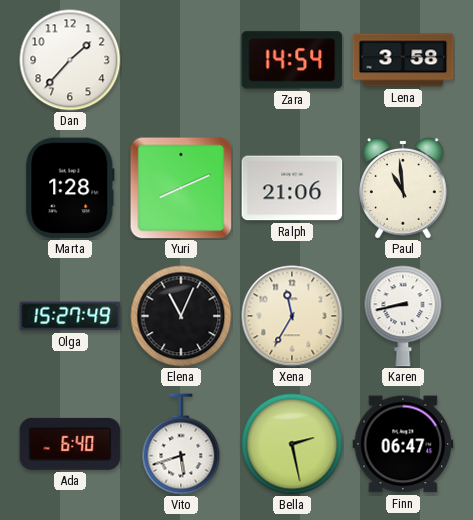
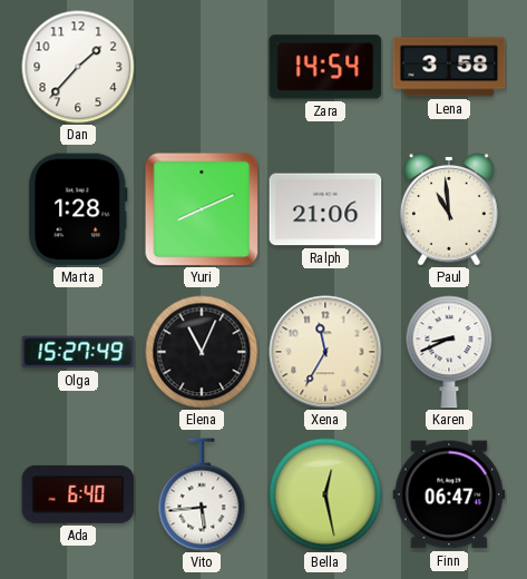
Karen: 8:43 -> 8:41
Vito: 5:42 -> 5:44
Bella: 2:28 -> 12:28
